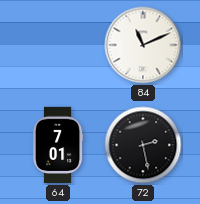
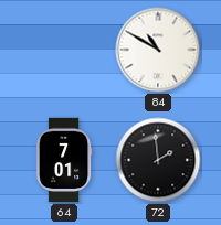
84: 11:11 -> 10:50
72: 2:28 -> 1:59
